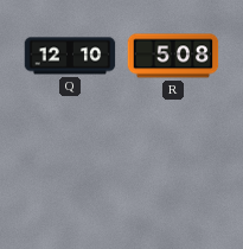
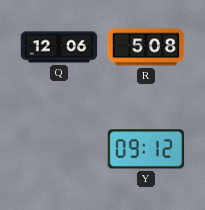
Q: 12:10 -> 12:06
Y: none -> 09:12
